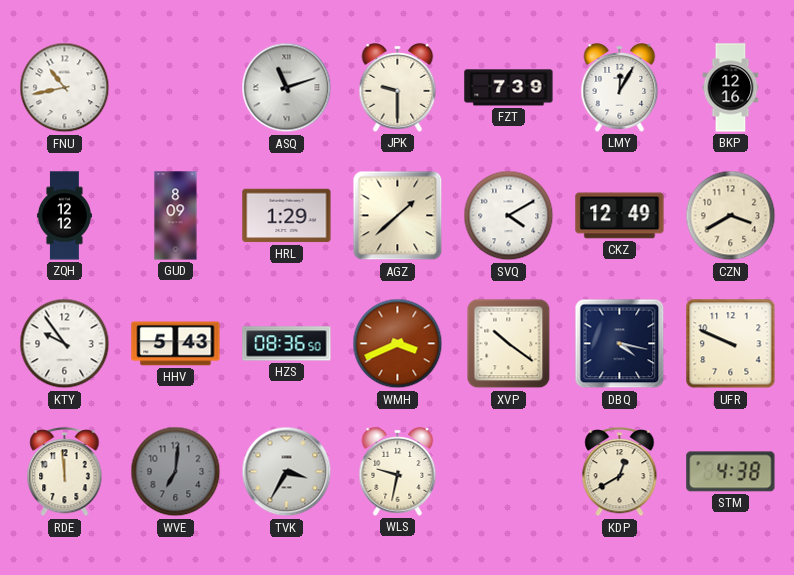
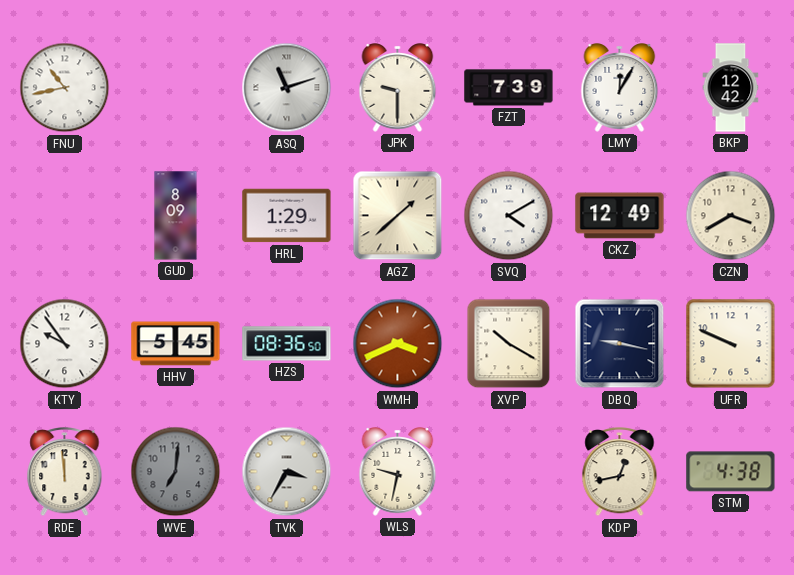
BKP: 12:16 -> 12:42
ZQH: 12:12 -> none
HHV: 5:43 -> 5:45
XVP: 10:21 -> 10:20
DBQ: 4:17 -> 9:17
KDP: 12:40 -> 12:43
